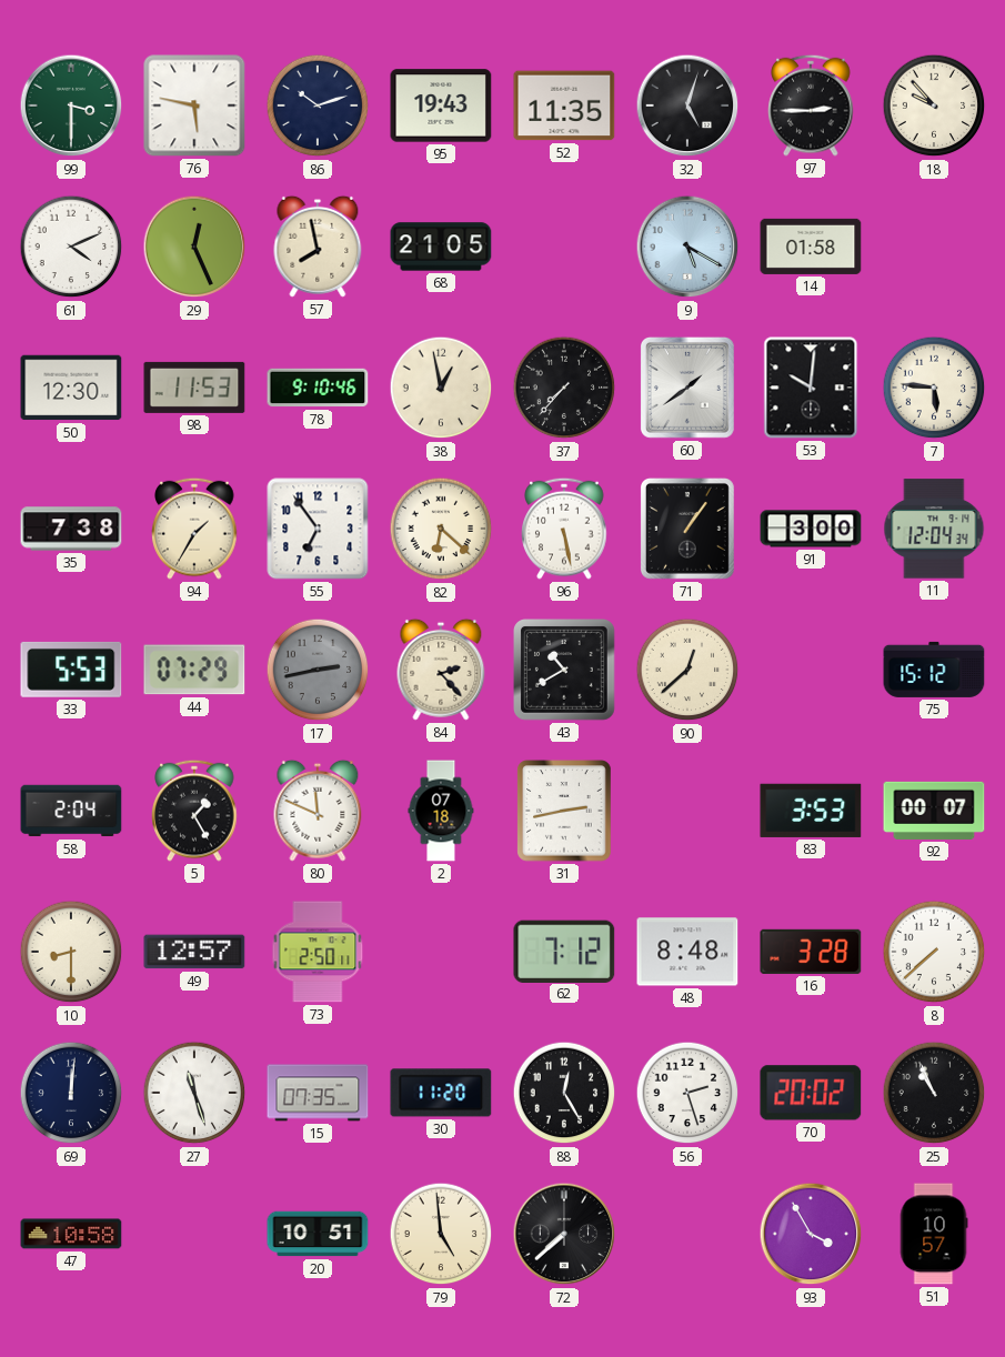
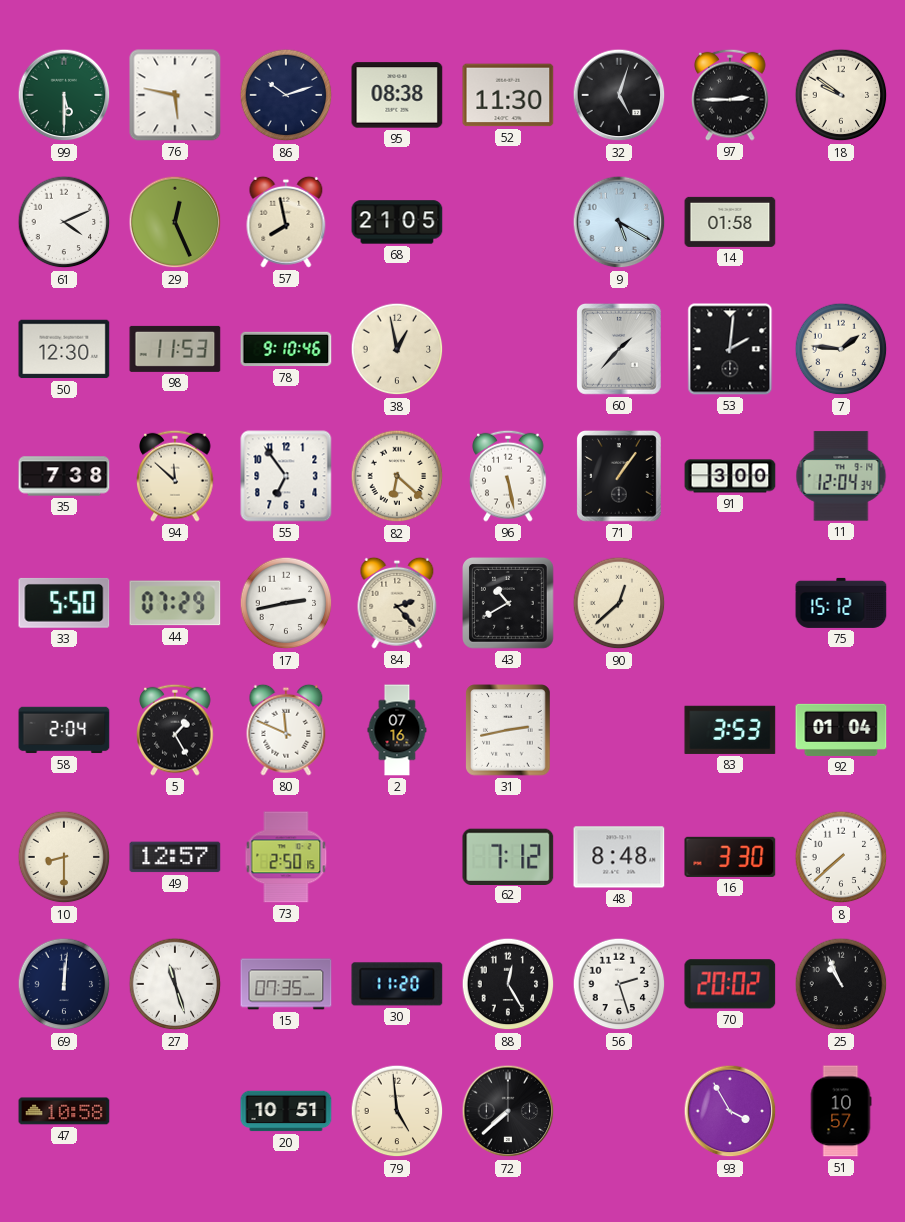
99: 3:30 -> 5:30
95: 19:43 -> 08:38
52: 11:35 -> 11:30
18: 9:53 -> 9:51
37: 7:37 -> none
60: 1:39 -> 1:37
53: 10:01 -> 2:01
7: 5:46 -> 1:46
94: 1:35 -> 11:52
33: 5:53 -> 5:50
17 dial: grey -> white
2: 07:18 -> 07:16
92: 00:07 -> 01:04
73: 2:50:11 -> 2:50:15
16: 3:28 -> 3:30
